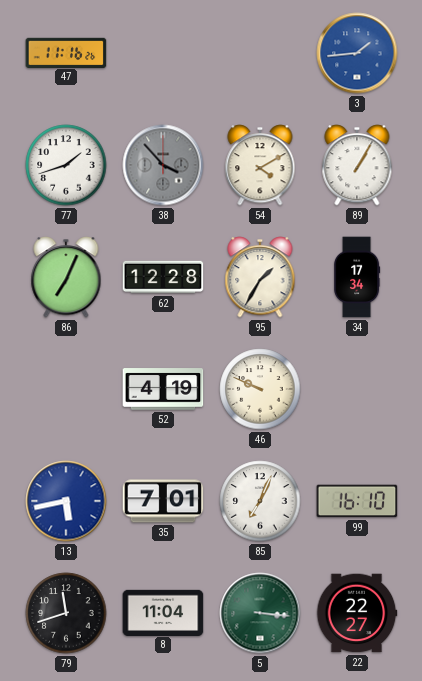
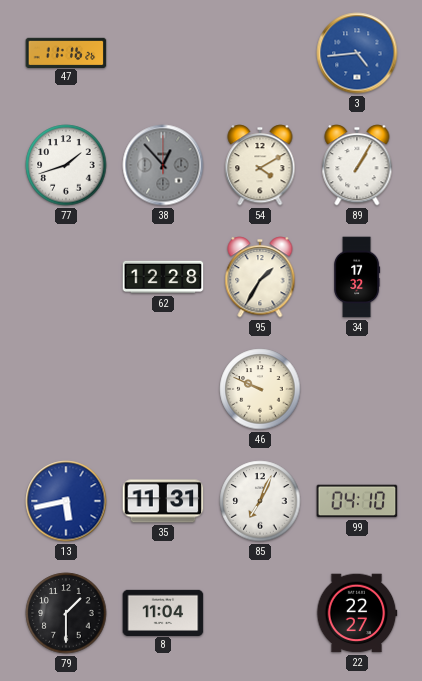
3: 1:44 -> 4:44
38: 3:53 -> 12:53
86: 7:04 -> none
34: 17:34 -> 17:32
52: 4:19 -> none
35: 7:01 -> 11:31
99: 16:10 -> 04:10
79: 11:42 -> 1:30
5: 3:16 -> none
